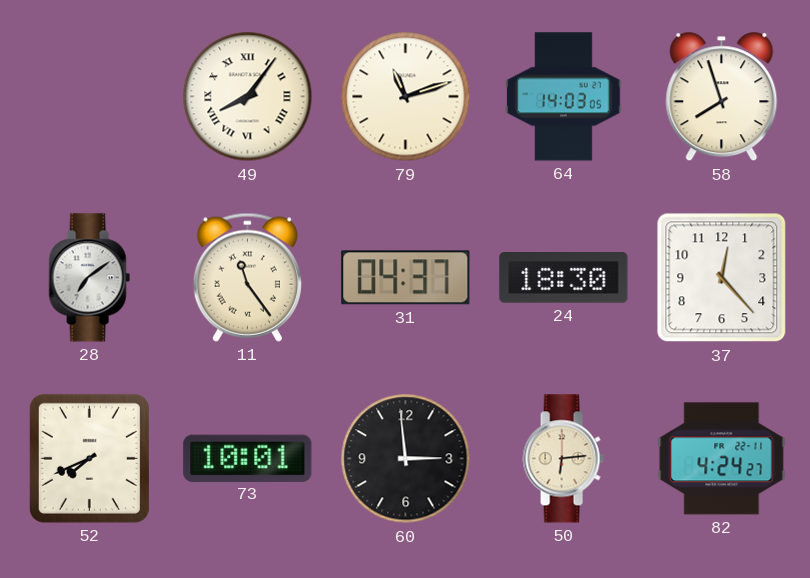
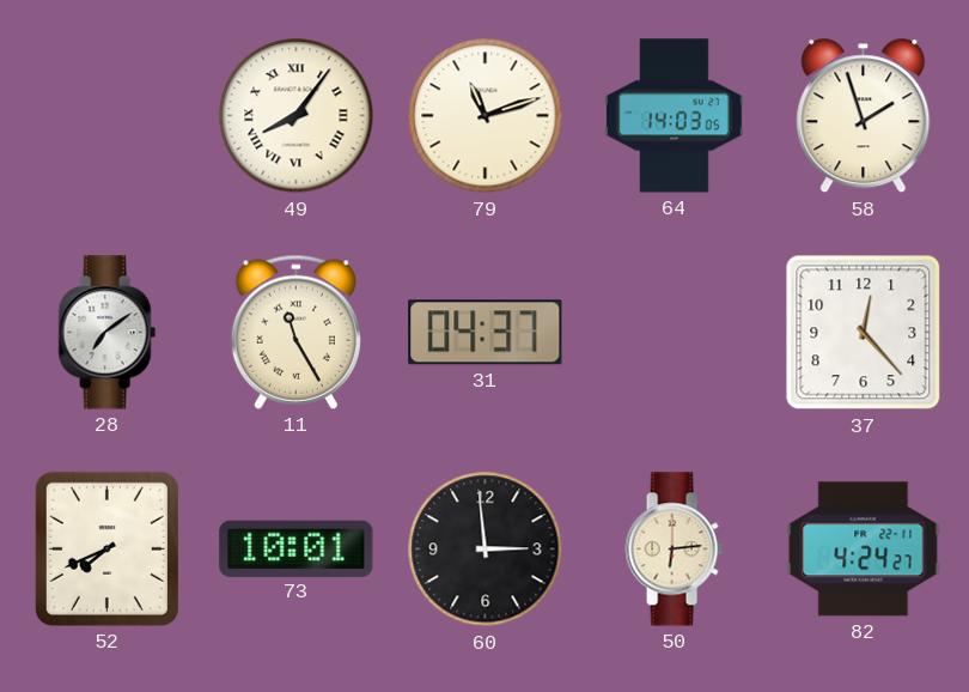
58: 7:57 -> 1:57
11: 11:24 -> 11:25
24: 18:30 -> none
